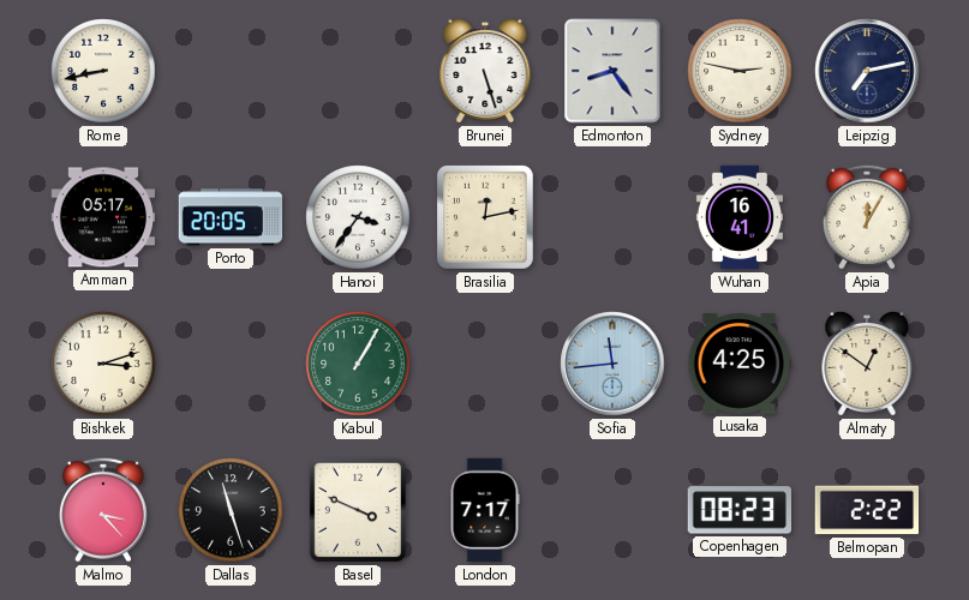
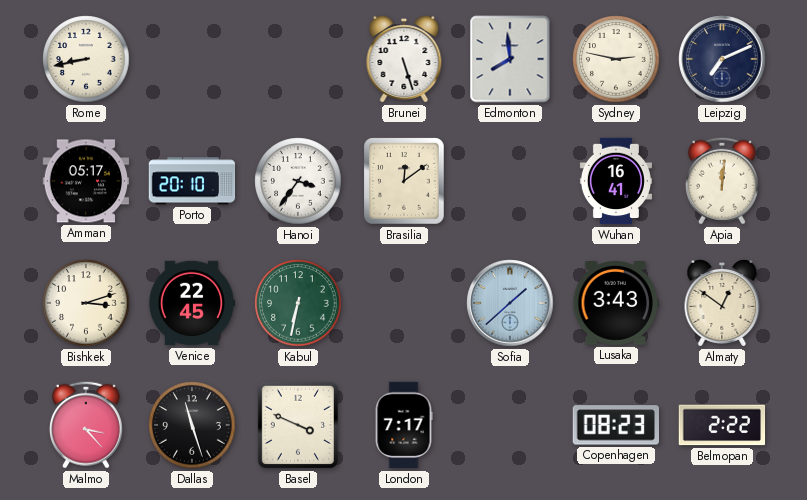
Edmonton: 8:24 -> 7:59
Leipzig: 7:13 -> 7:11
Porto: 20:05 -> 20:10
Brasilia: 12:13 -> 12:09
Apia: 12:05 -> 12:01
Venice: none -> 22:45
Kabul: 1:05 -> 6:32
Sofia: 11:44 -> 1:38
Lusaka: 4:25 -> 3:43
